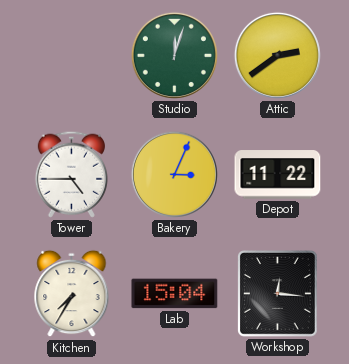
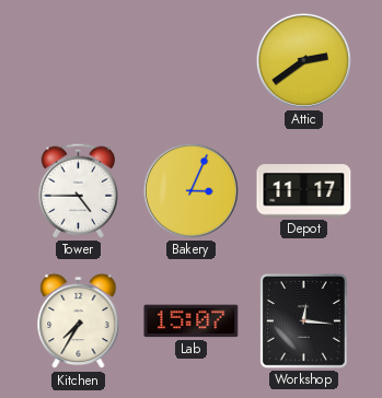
Studio: 12:03 -> none
Depot: 11:22 -> 11:17
Lab: 15:04 -> 15:07
